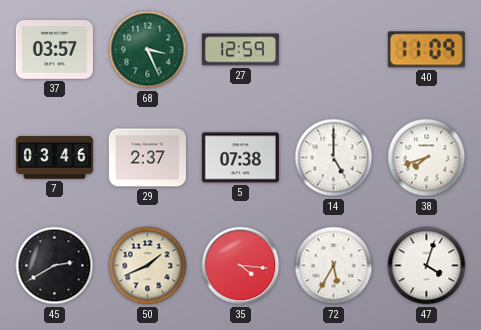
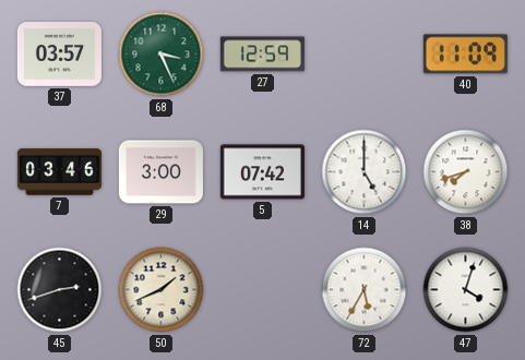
29: 2:37 -> 3:00
5: 07:38 -> 07:42
45: 2:40 -> 2:42
35: 4:16 -> none
